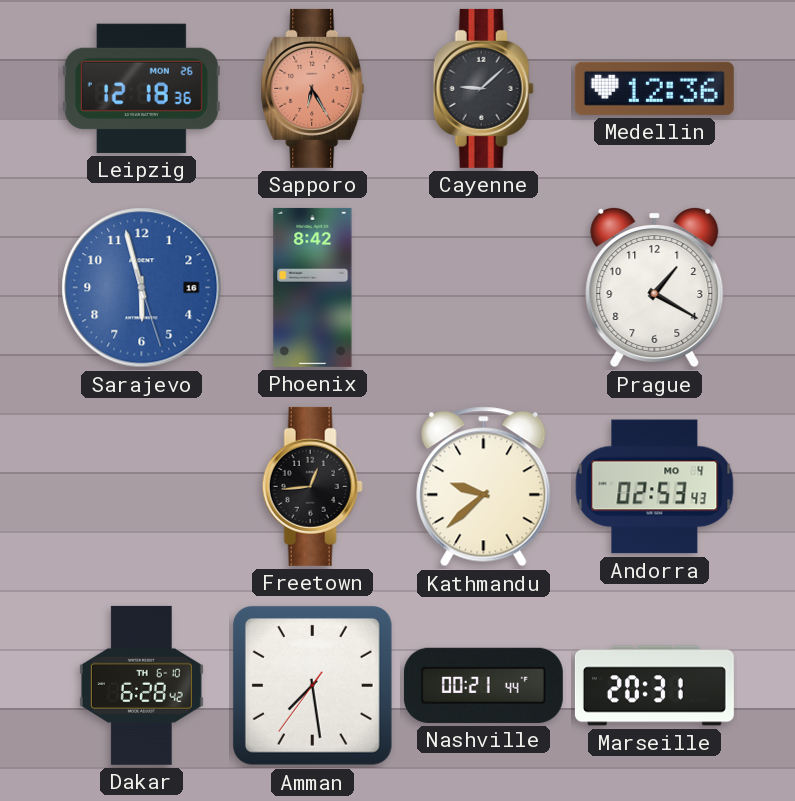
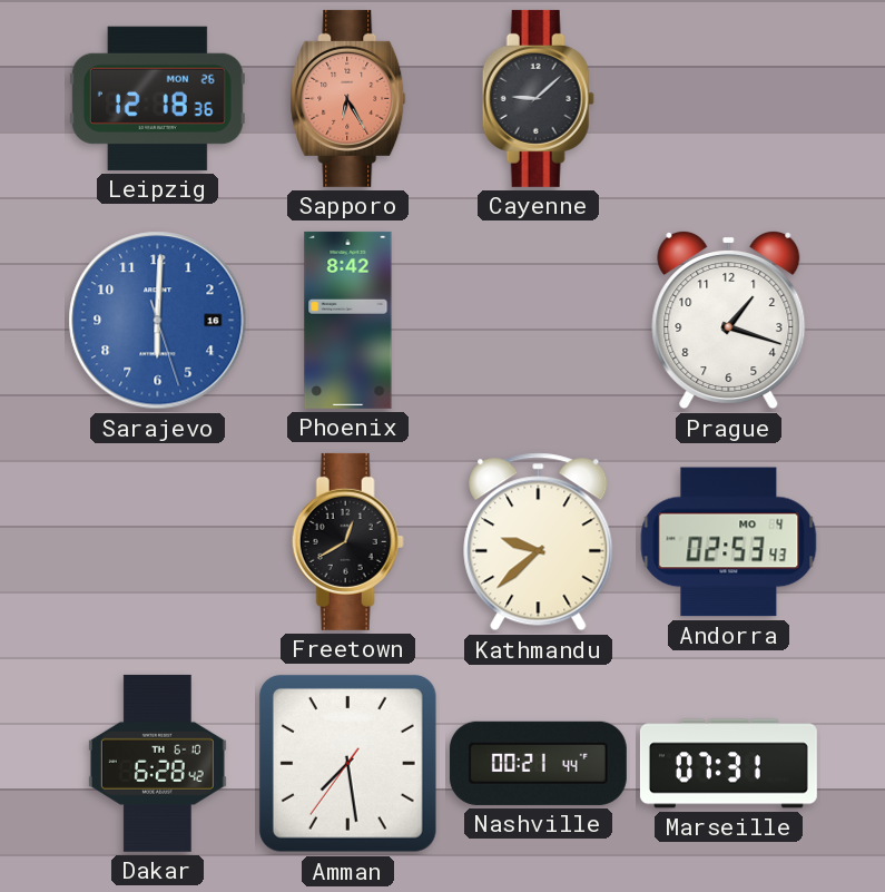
Medellin: 12:36 -> none
Sarajevo: 5:57 -> 6:00
Prague: 1:20 -> 1:18
Freetown: 12:44 -> 12:40
Marseille: 20:31 -> 07:31
